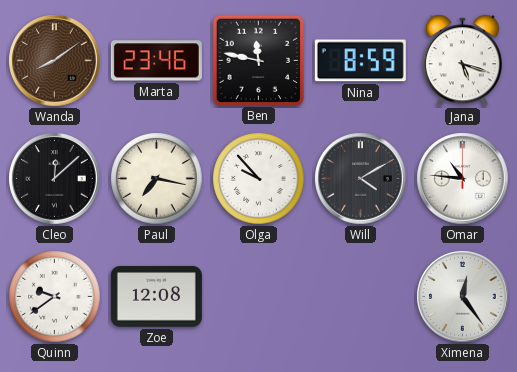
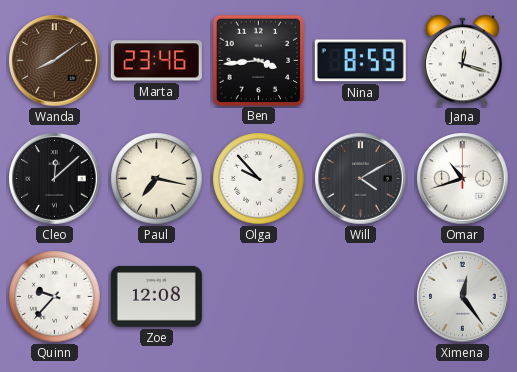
Ben: 11:47 -> 3:44
Jana: 5:18 -> 12:18
Omar: 10:46 -> 10:42
Quinn: 9:39 -> 9:37
